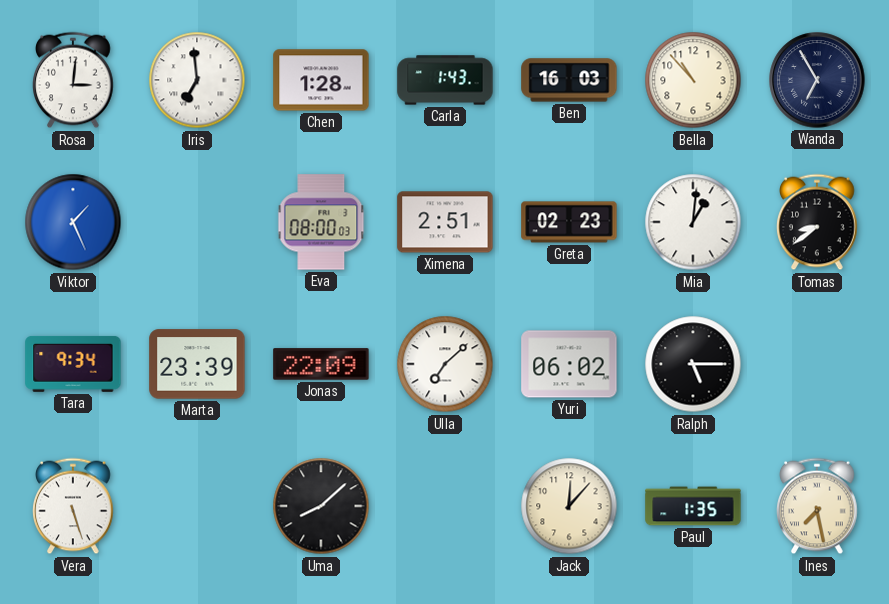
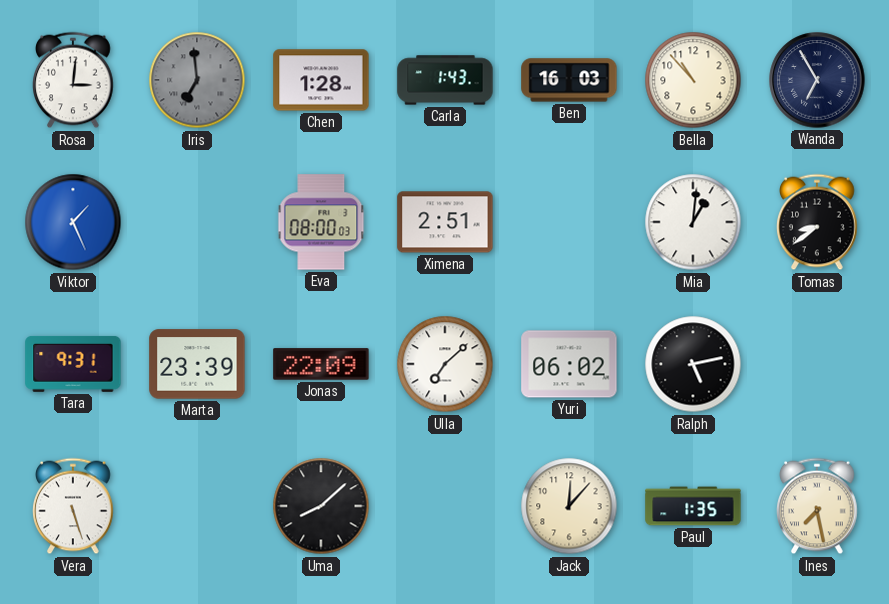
Iris dial: white -> grey
Greta: 02:23 -> none
Tara: 9:34 -> 9:31
Ralph: 5:15 -> 5:13
